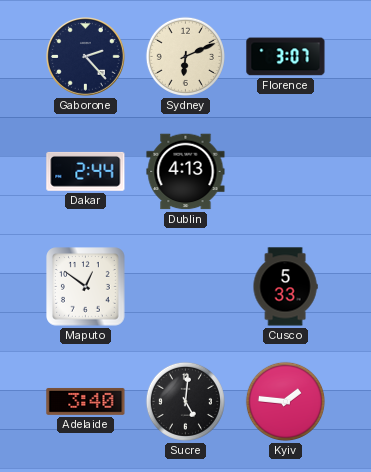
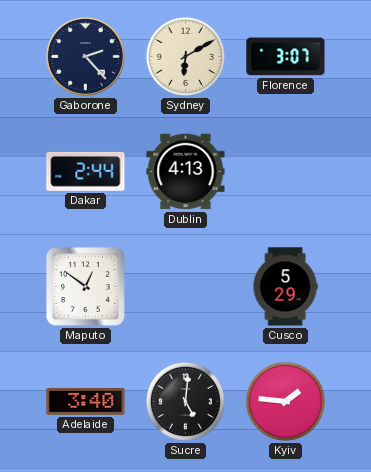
Sydney: 6:11 -> 6:10
Cusco: 5:33 -> 5:29
